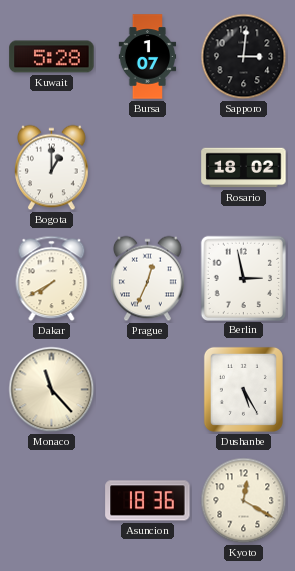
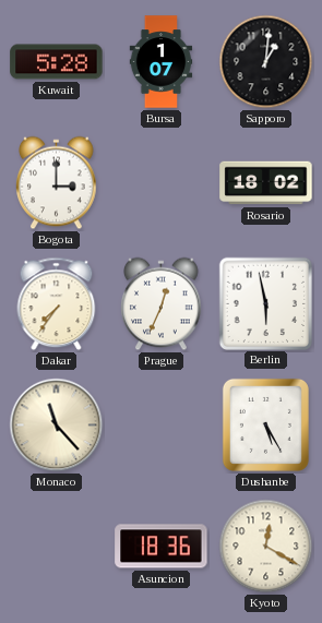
Sapporo: 3:01 -> 1:01
Bogota: 1:00 -> 3:00
Dakar: 7:40 -> 7:36
Berlin: 2:58 -> 5:58
